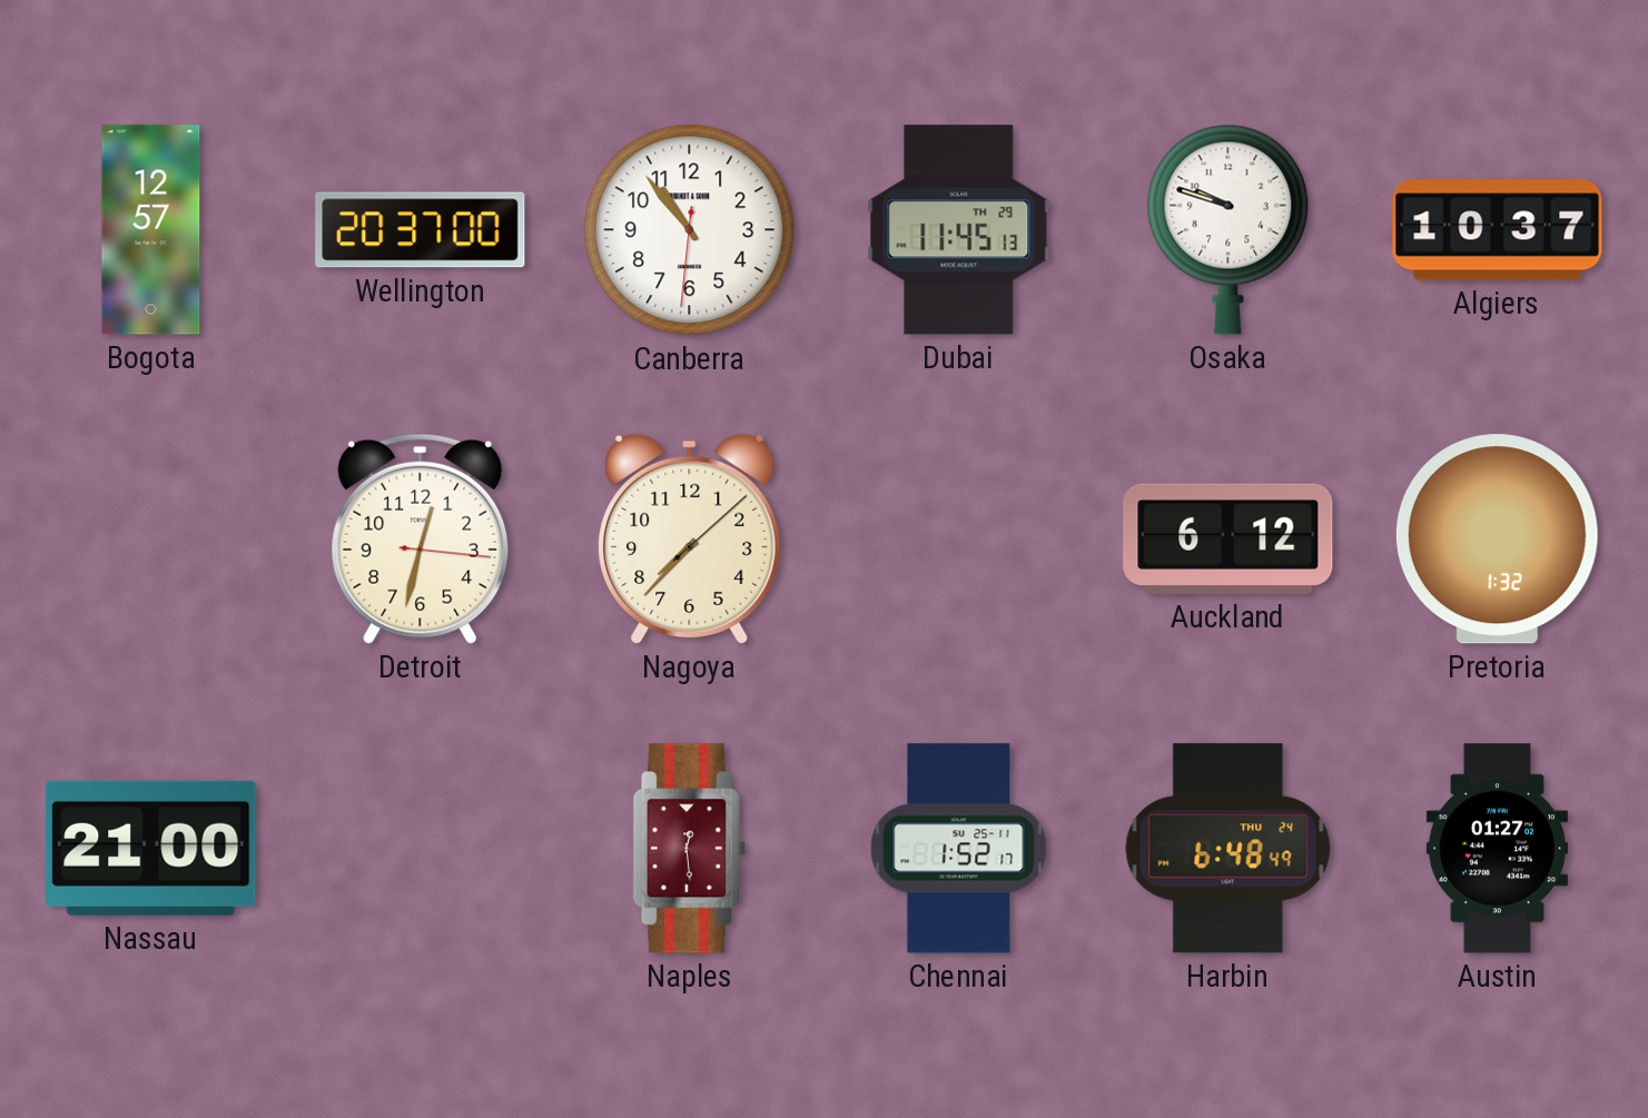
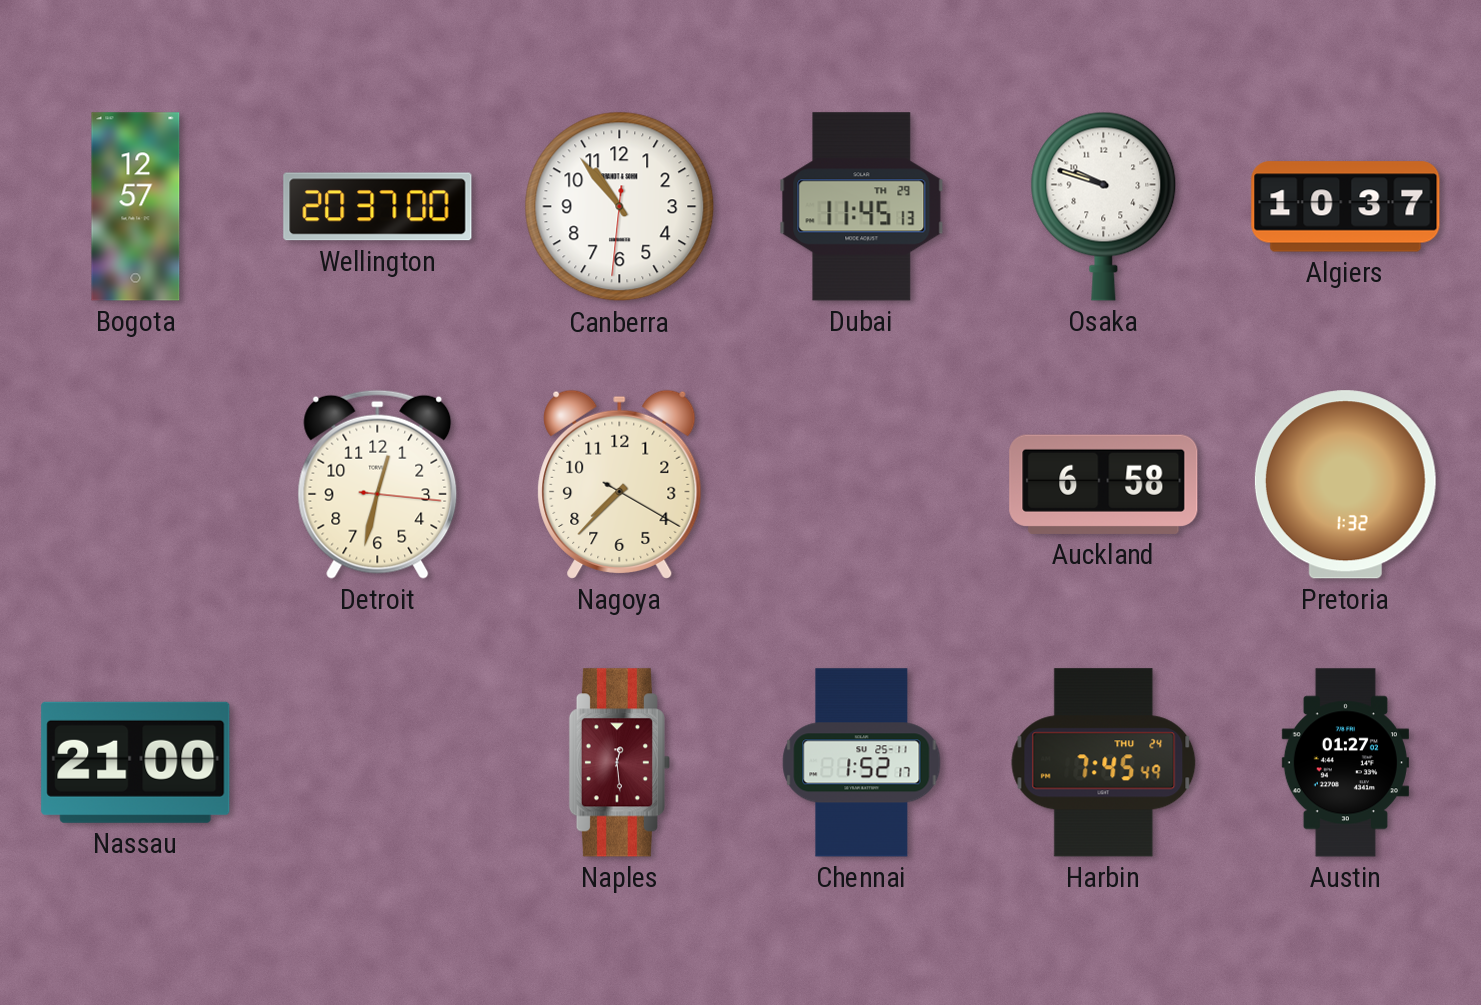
Nagoya: 7:37:08 -> 7:37:20
Auckland: 6:12 -> 6:58
Harbin: 6:48 -> 7:45
